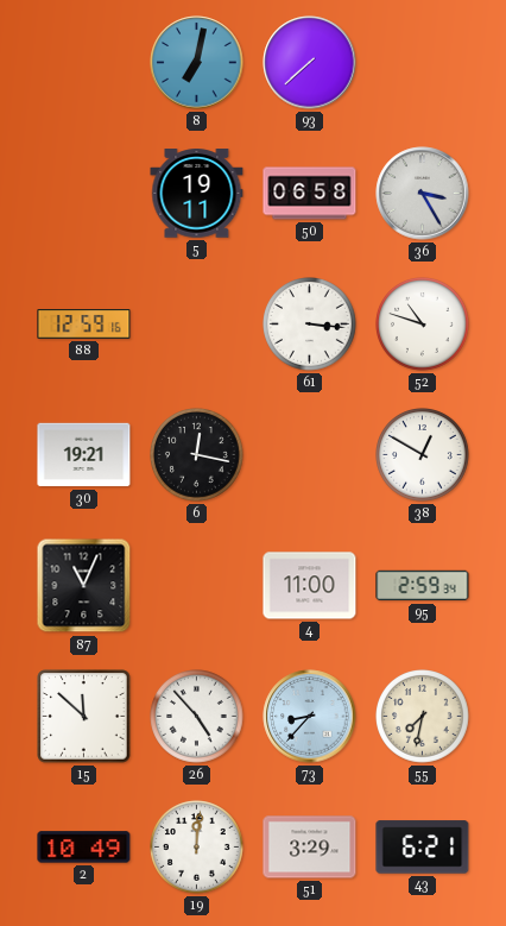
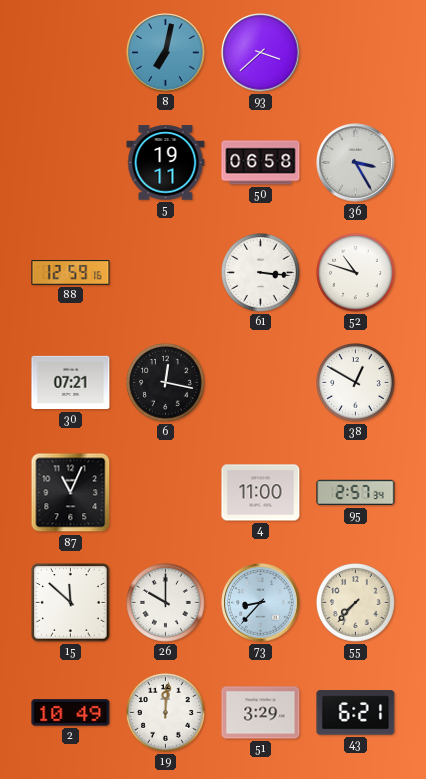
93: 7:38 -> 3:38
30: 19:21 -> 07:21
95: 2:59 -> 2:57
26: 4:53 -> 10:00
55: 7:32 -> 7:37
